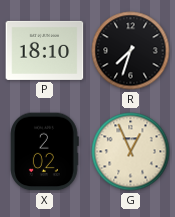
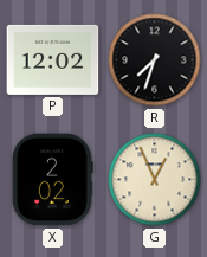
P: 18:10 -> 12:02
